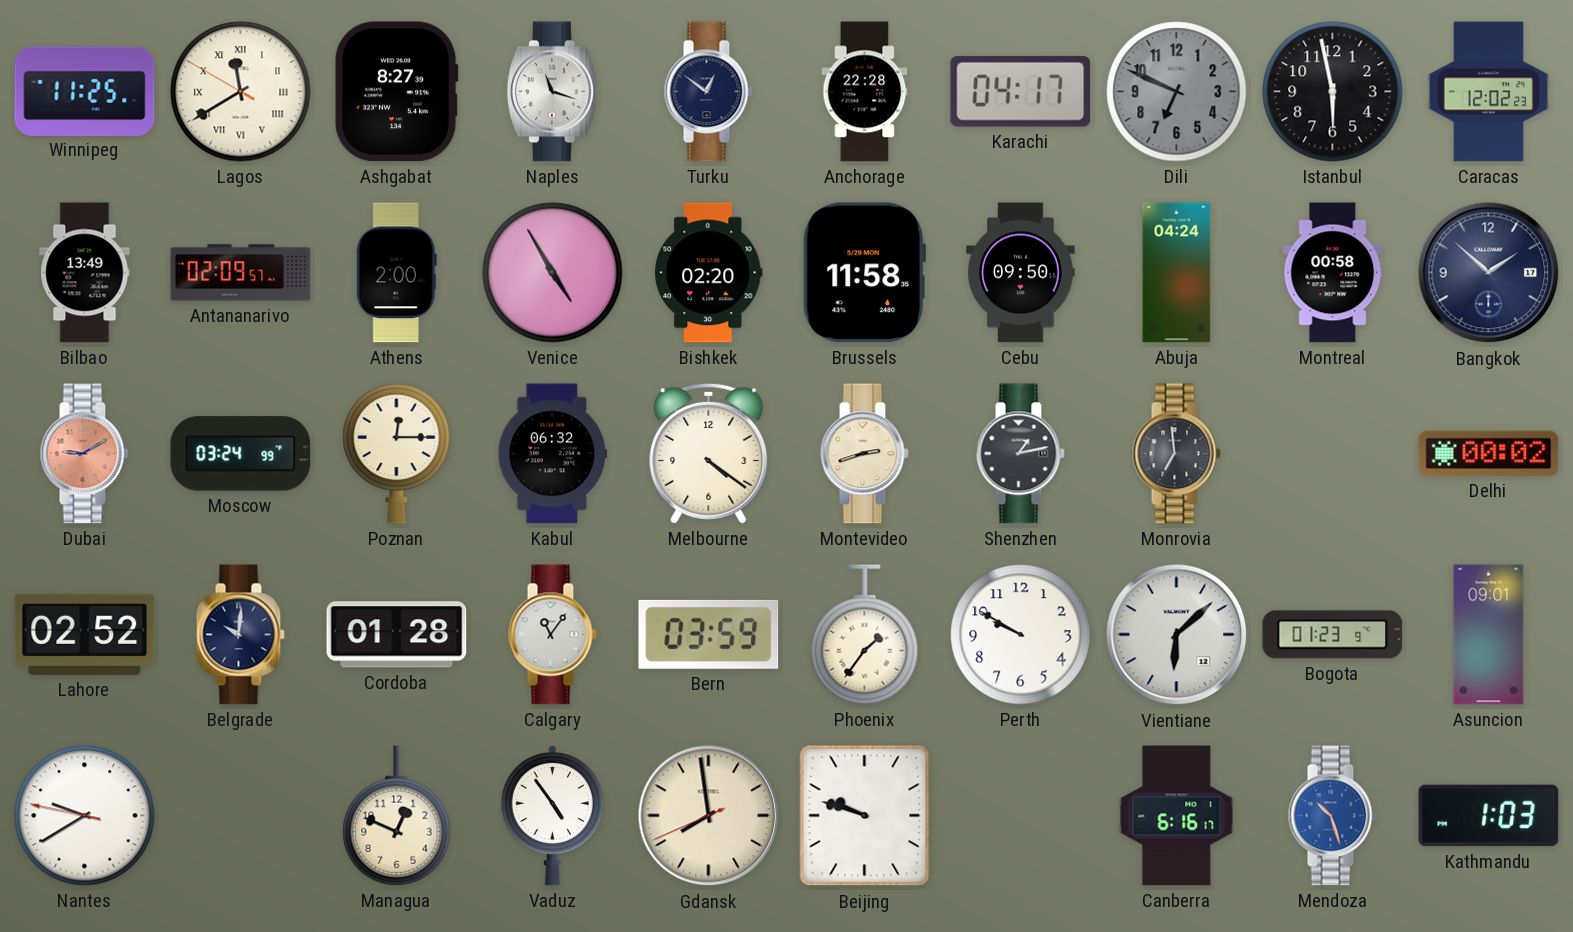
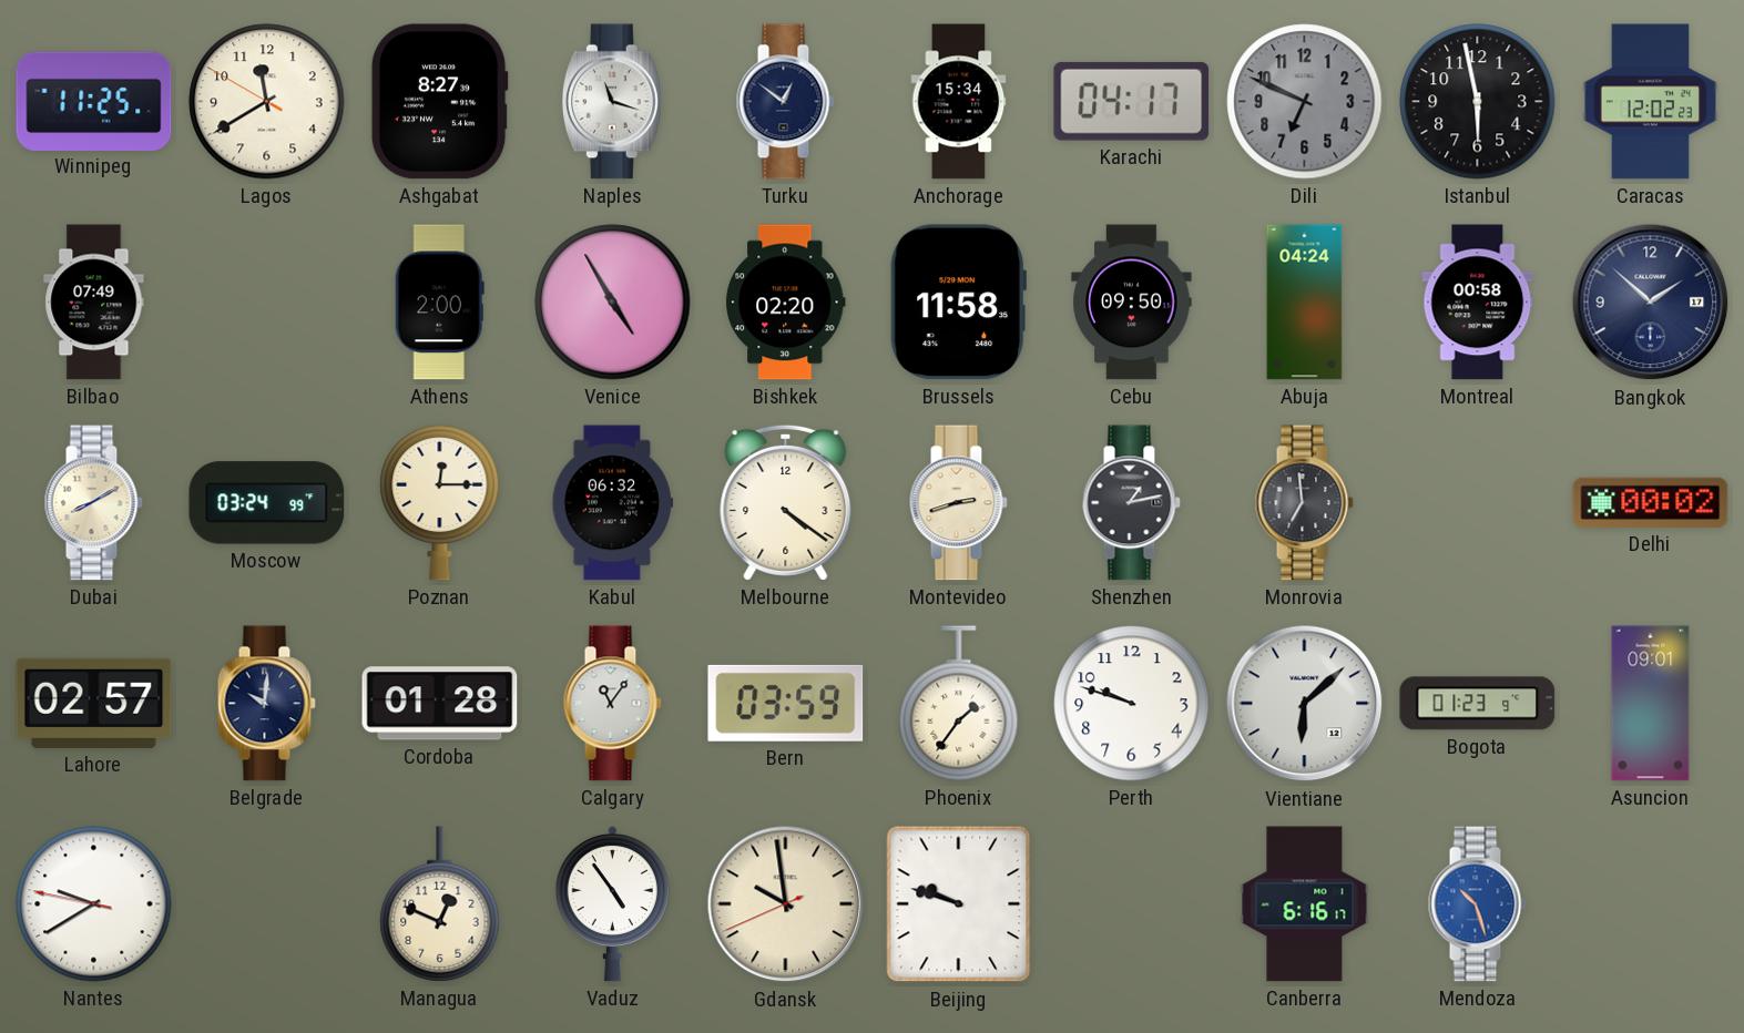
Lagos numerals: Roman -> Arabic
Anchorage: 22:28 -> 15:34
Bilbao: 13:49 -> 07:49
Antananarivo: 02:09 -> none
Dubai: 9:10 -> 8:10
Dubai dial: salmon -> cream
Lahore: 02:52 -> 02:57
Perth: 9:50 -> 9:48
Gdansk: 7:58 -> 9:58
Kathmandu: 1:03 -> none
